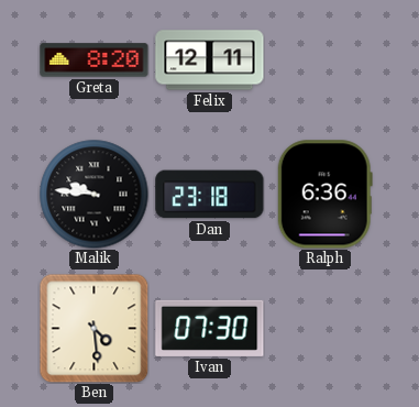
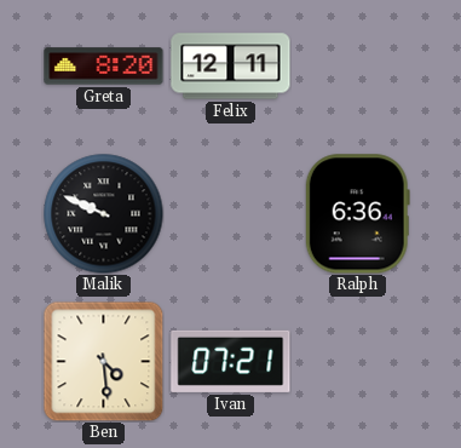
Malik: 9:46 -> 9:49
Dan: 23:18 -> none
Ivan: 07:30 -> 07:21
